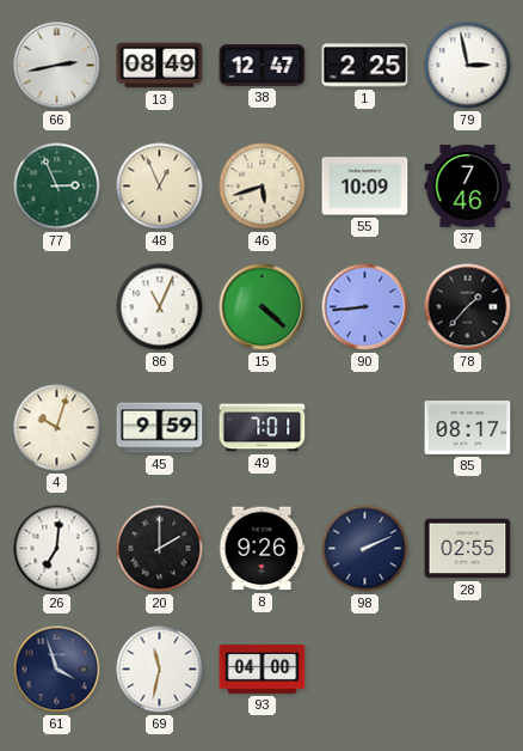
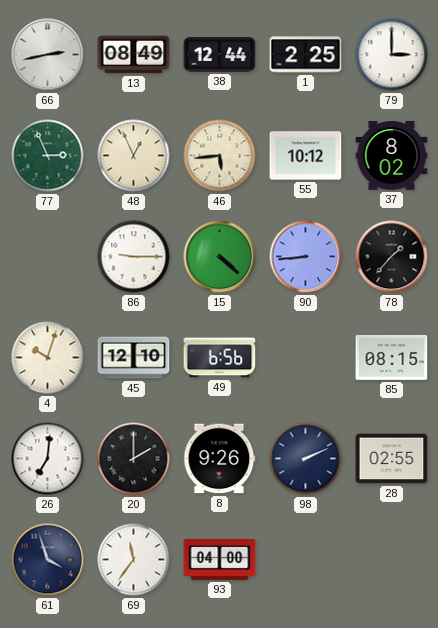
38: 12:47 -> 12:44
79: 2:58 -> 3:00
46: 5:42 -> 5:44
55: 10:09 -> 10:12
37: 7:46 -> 8:02
86: 11:04 -> 9:15
45: 9:59 -> 12:10
49: 7:01 -> 6:56
85: 08:17 -> 08:15
69: 11:32 -> 11:36
